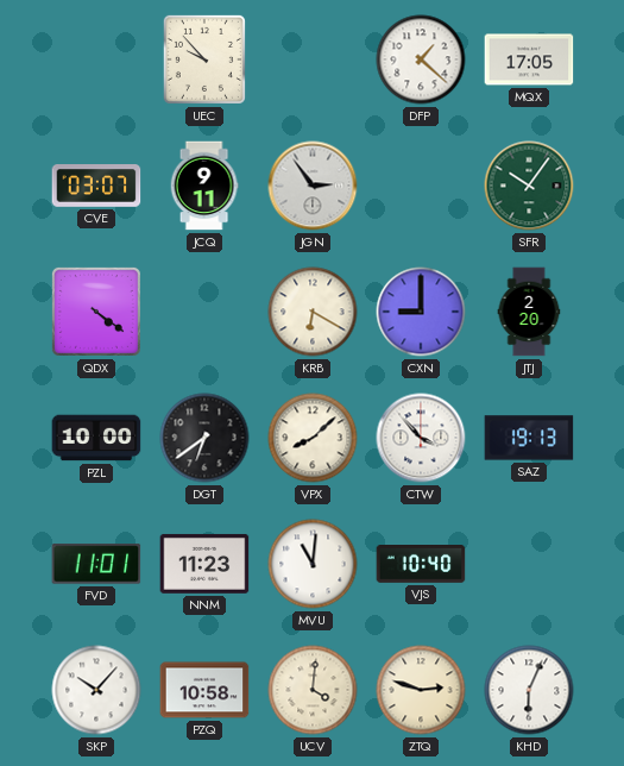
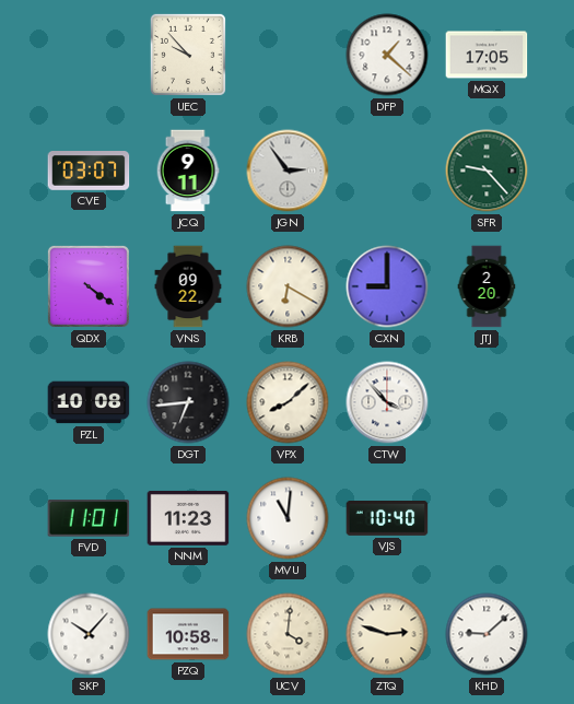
SFR: 10:06 -> 9:23
VNS: none -> 09:22
PZL: 10:00 -> 10:08
DGT: 6:39 -> 6:44
SAZ: 19:13 -> none
KHD: 6:04 -> 9:08
